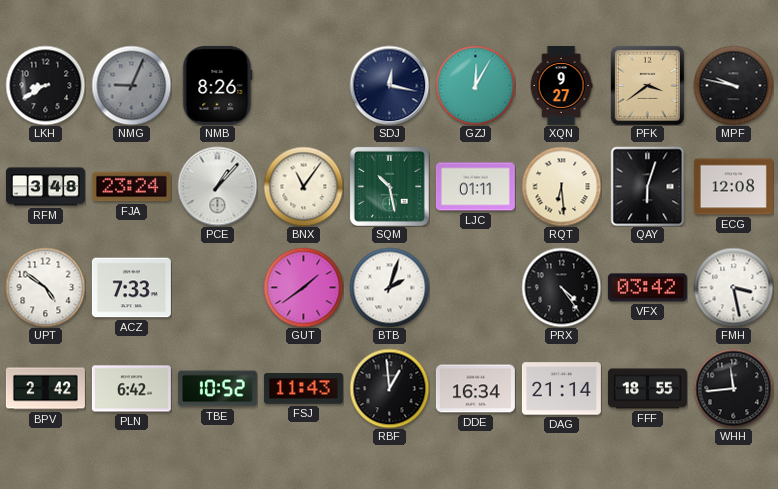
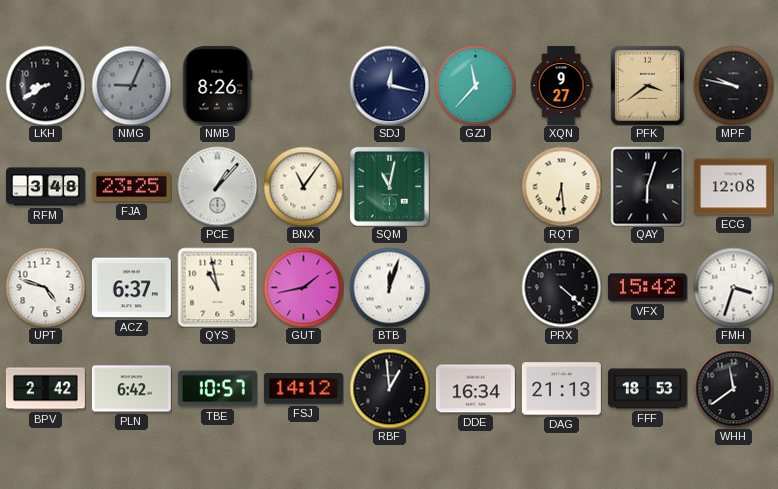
GZJ: 12:05 -> 11:37
FJA: 23:24 -> 23:25
SQM: 10:28 -> 11:02
LJC: 01:11 -> none
UPT: 4:51 -> 4:48
ACZ: 7:33 -> 6:37
QYS: none -> 10:58
GUT: 1:39 -> 1:43
BTB: 2:03 -> 12:03
PRX: 4:24 -> 4:22
VFX: 03:42 -> 15:42
FMH: 3:28 -> 3:33
TBE: 10:52 -> 10:57
FSJ: 11:43 -> 14:12
DAG: 21:14 -> 21:13
FFF: 18:55 -> 18:53
WHH: 11:44 -> 11:39
